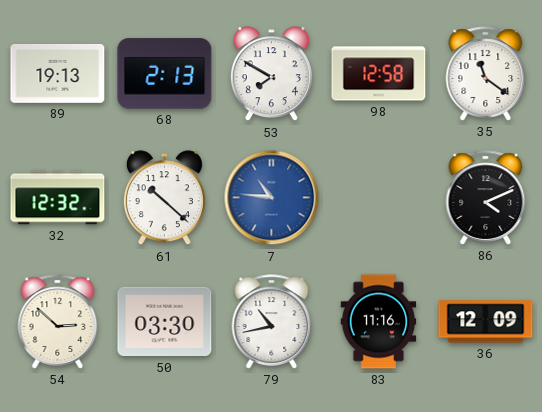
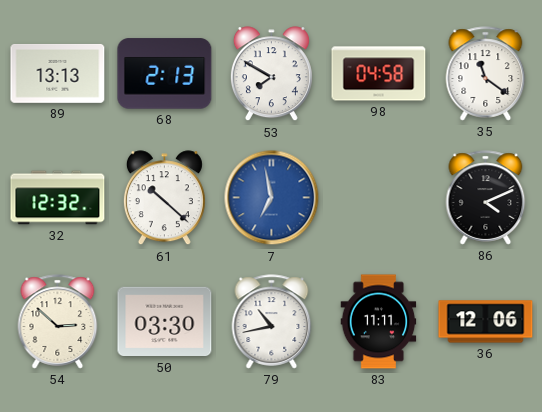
89: 19:13 -> 13:13
98: 12:58 -> 04:58
7: 10:46 -> 6:58
83: 11:16 -> 11:11
36: 12:09 -> 12:06
